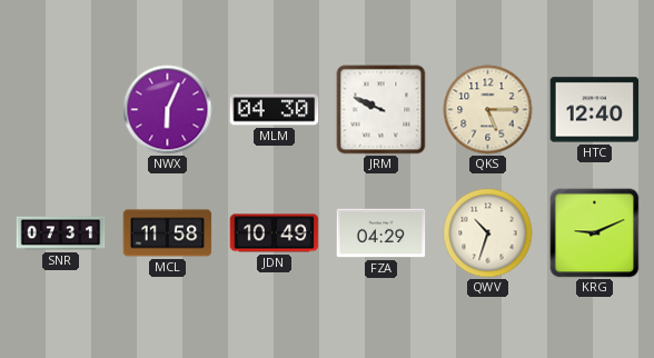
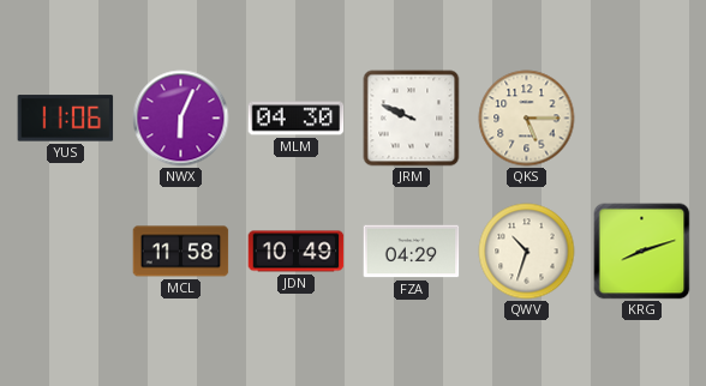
YUS: none -> 11:06
HTC: 12:40 -> none
SNR: 07:31 -> none
KRG: 9:11 -> 8:12
